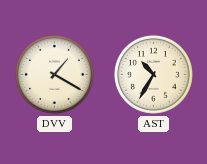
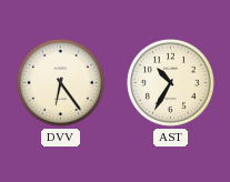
DVV: 1:20 -> 6:24
